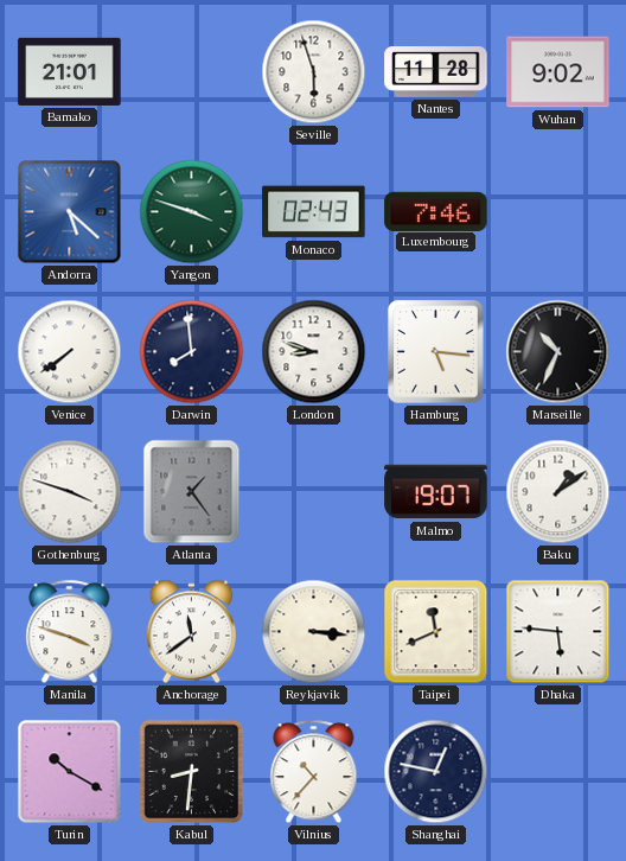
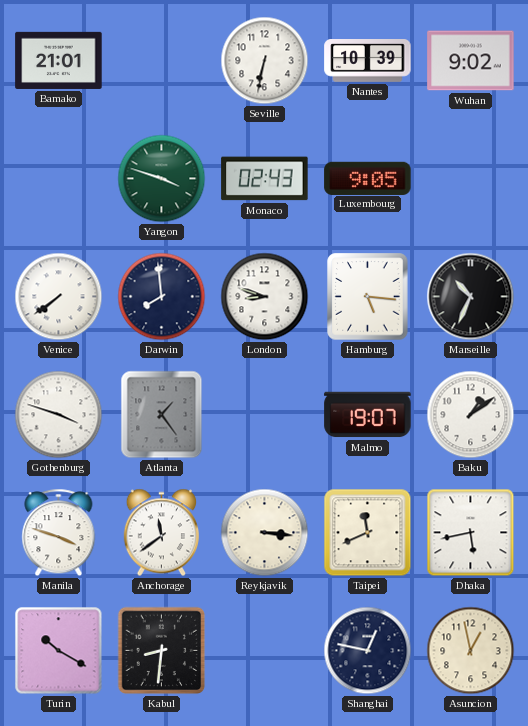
Seville: 5:57 -> 6:32
Nantes: 11:28 -> 10:39
Andorra: 5:22 -> none
Luxembourg: 7:46 -> 9:05
Dhaka: 5:46 -> 5:43
Vilnius: 10:37 -> none
Asuncion: none -> 12:58
